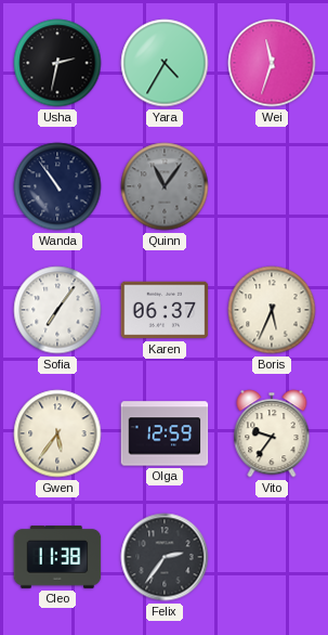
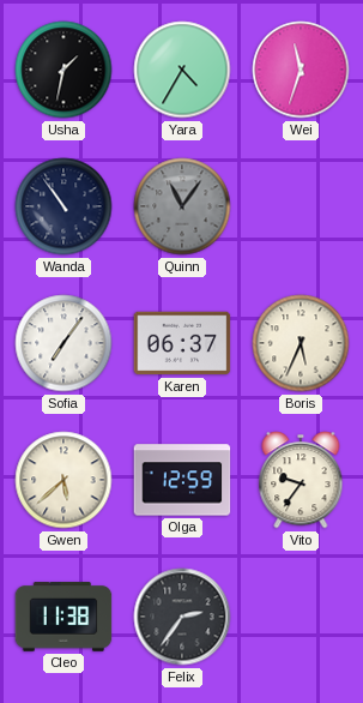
Usha: 2:32 -> 1:32
Gwen: 5:36 -> 5:38
